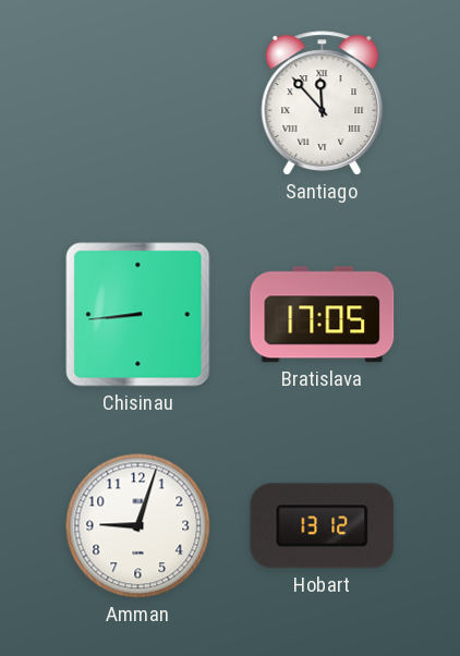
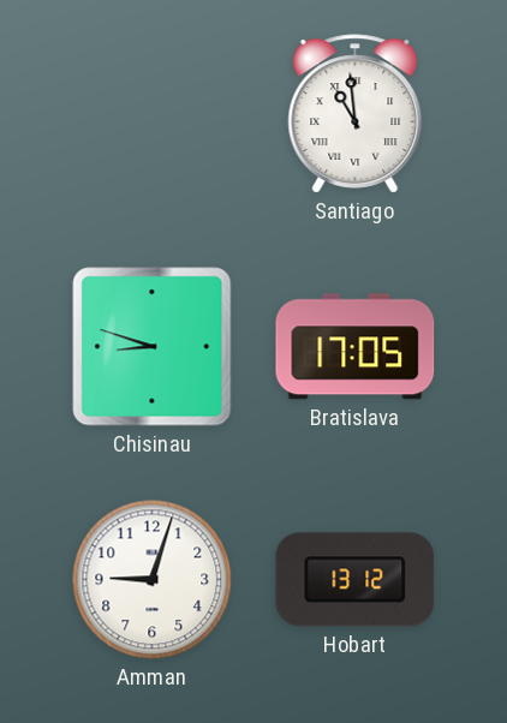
Santiago: 11:53 -> 10:59
Chisinau: 8:44 -> 8:48
